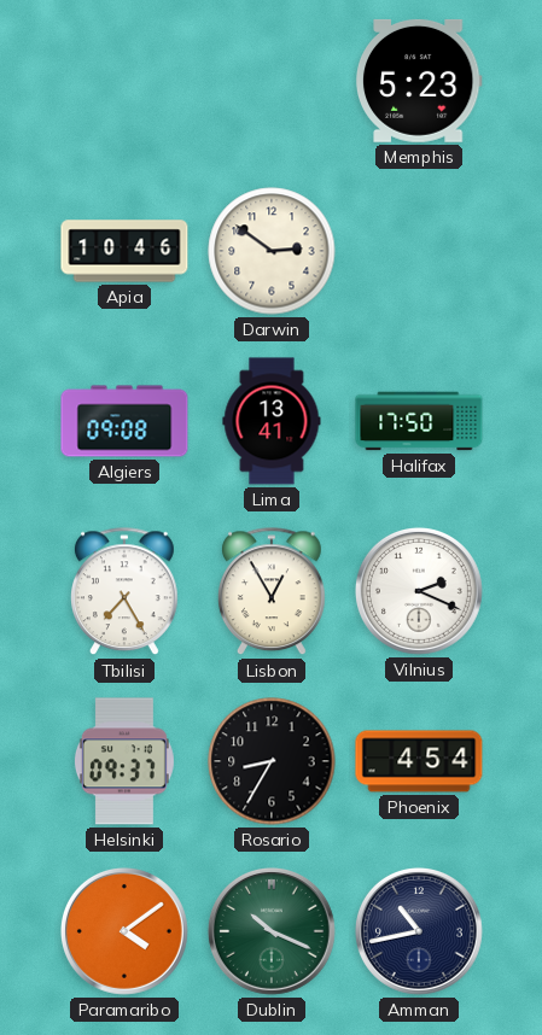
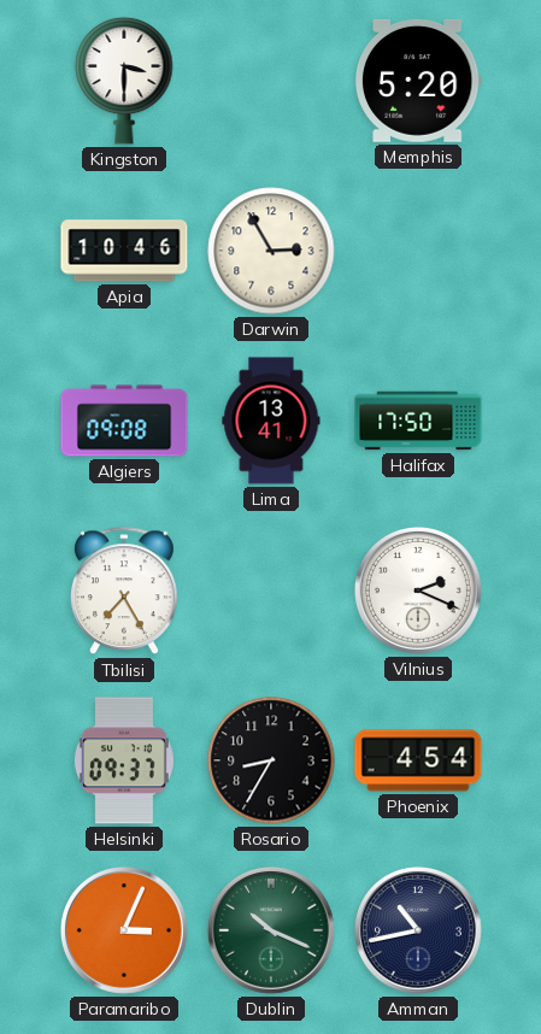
Kingston: none -> 3:30
Memphis: 5:23 -> 5:20
Darwin: 2:51 -> 2:55
Lisbon: 12:55 -> none
Paramaribo: 4:09 -> 3:04
